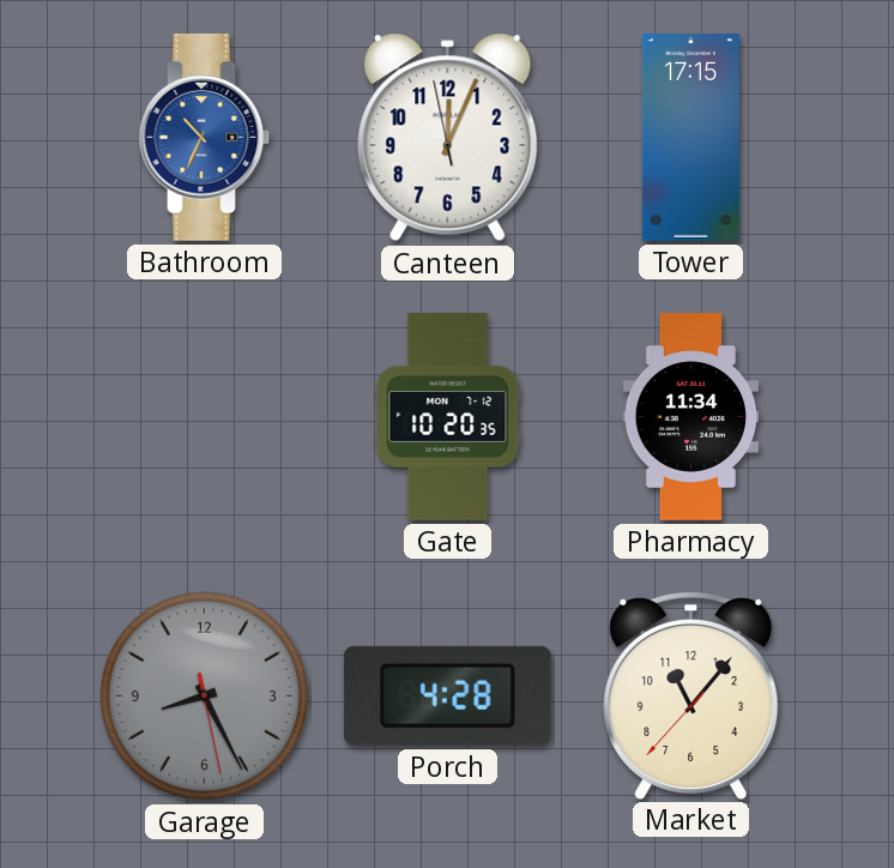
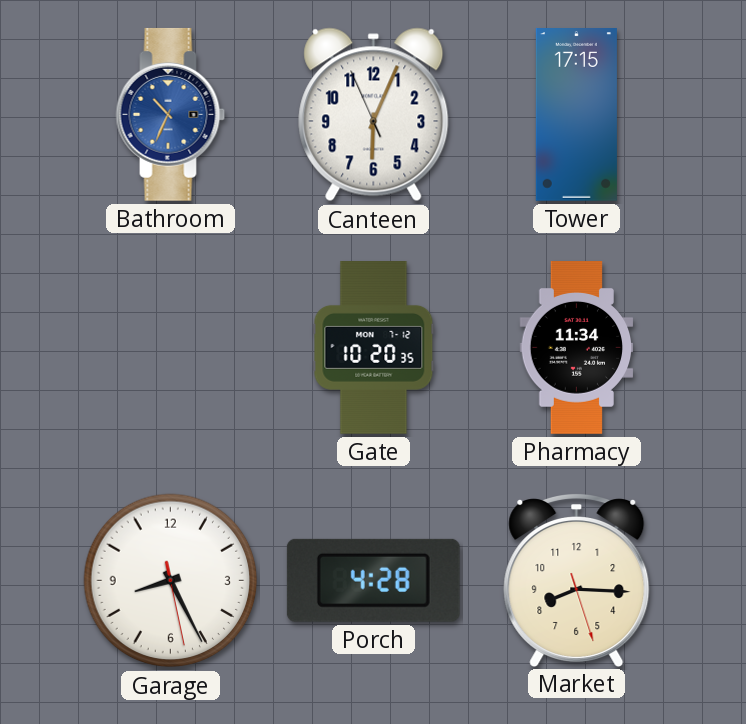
Canteen: 12:03 -> 6:03
Garage dial: grey -> white
Market: 11:06 -> 8:15
